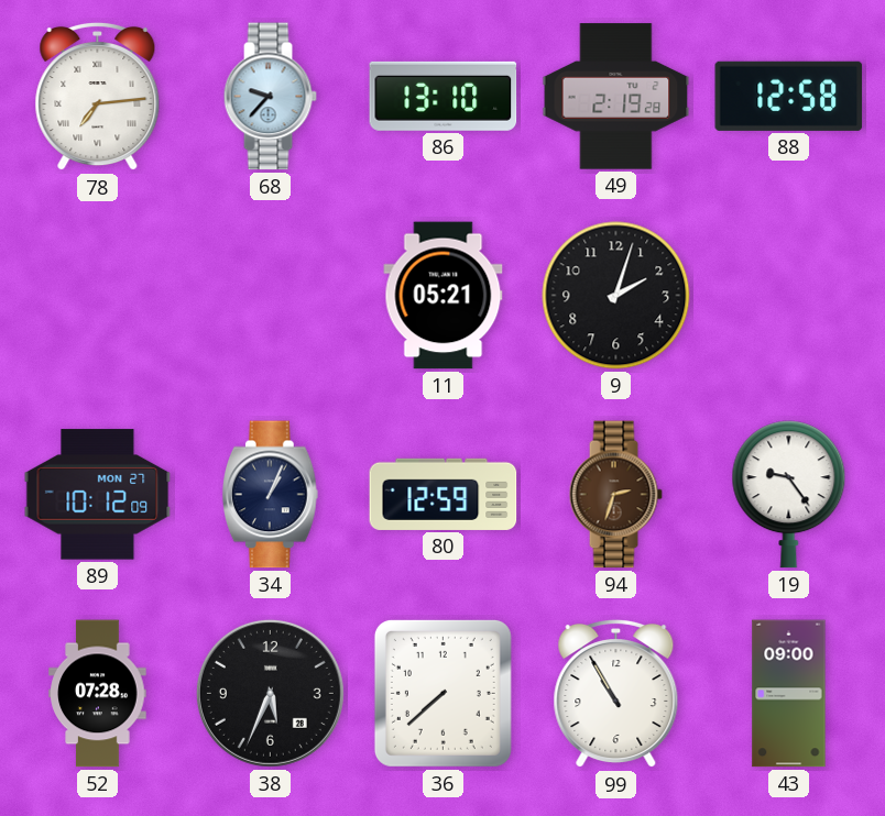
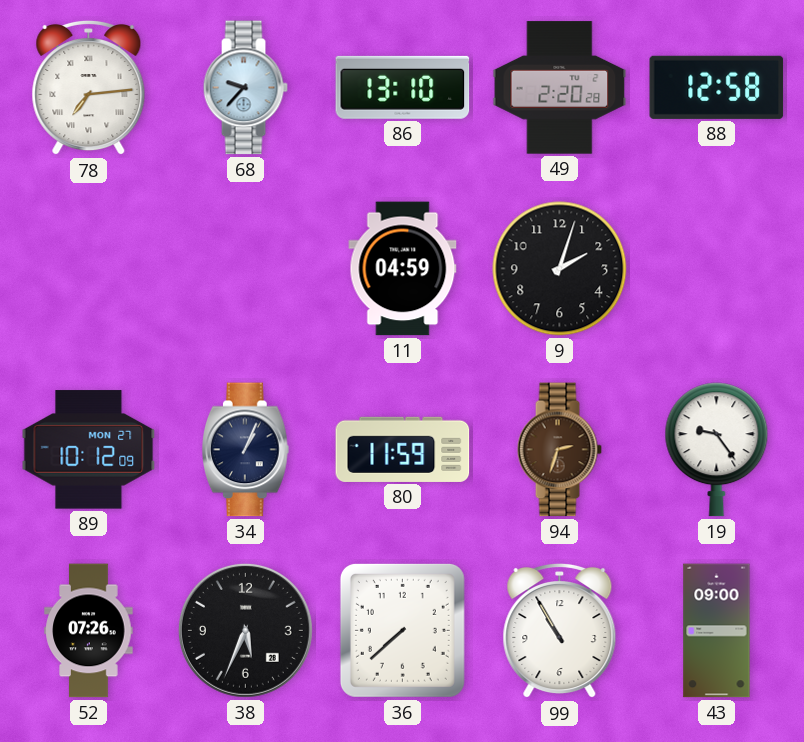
49: 2:19 -> 2:20
11: 05:21 -> 04:59
80: 12:59 -> 11:59
52: 07:28 -> 07:26
